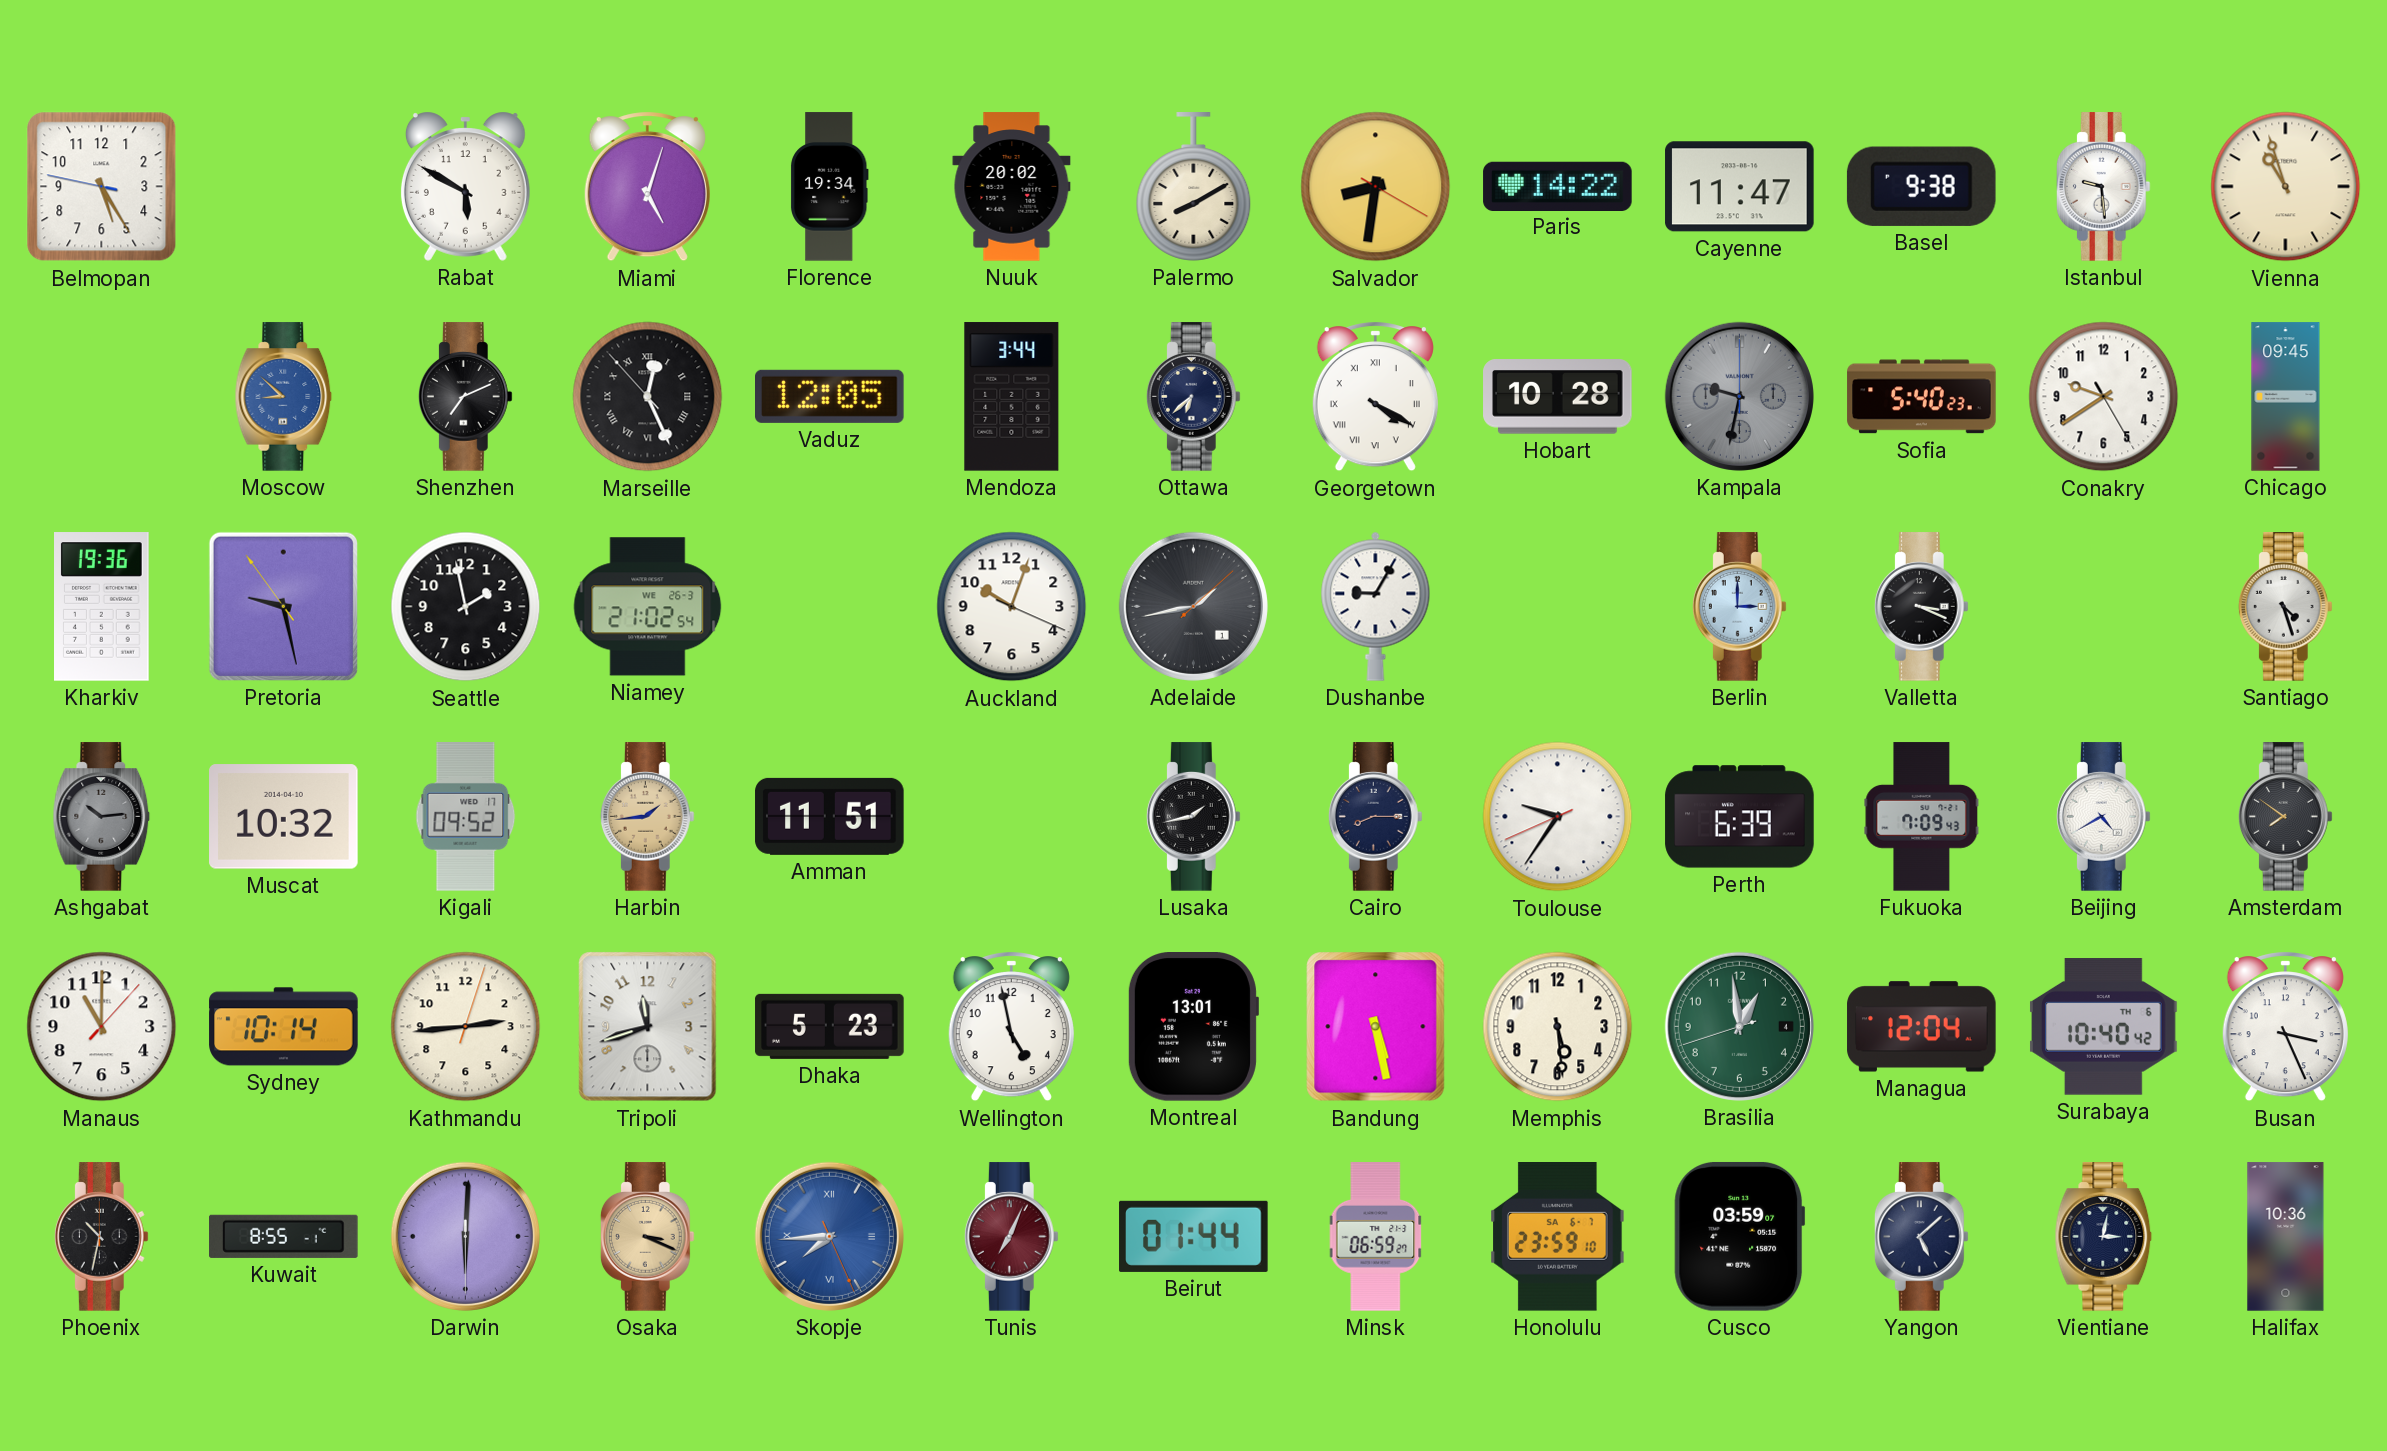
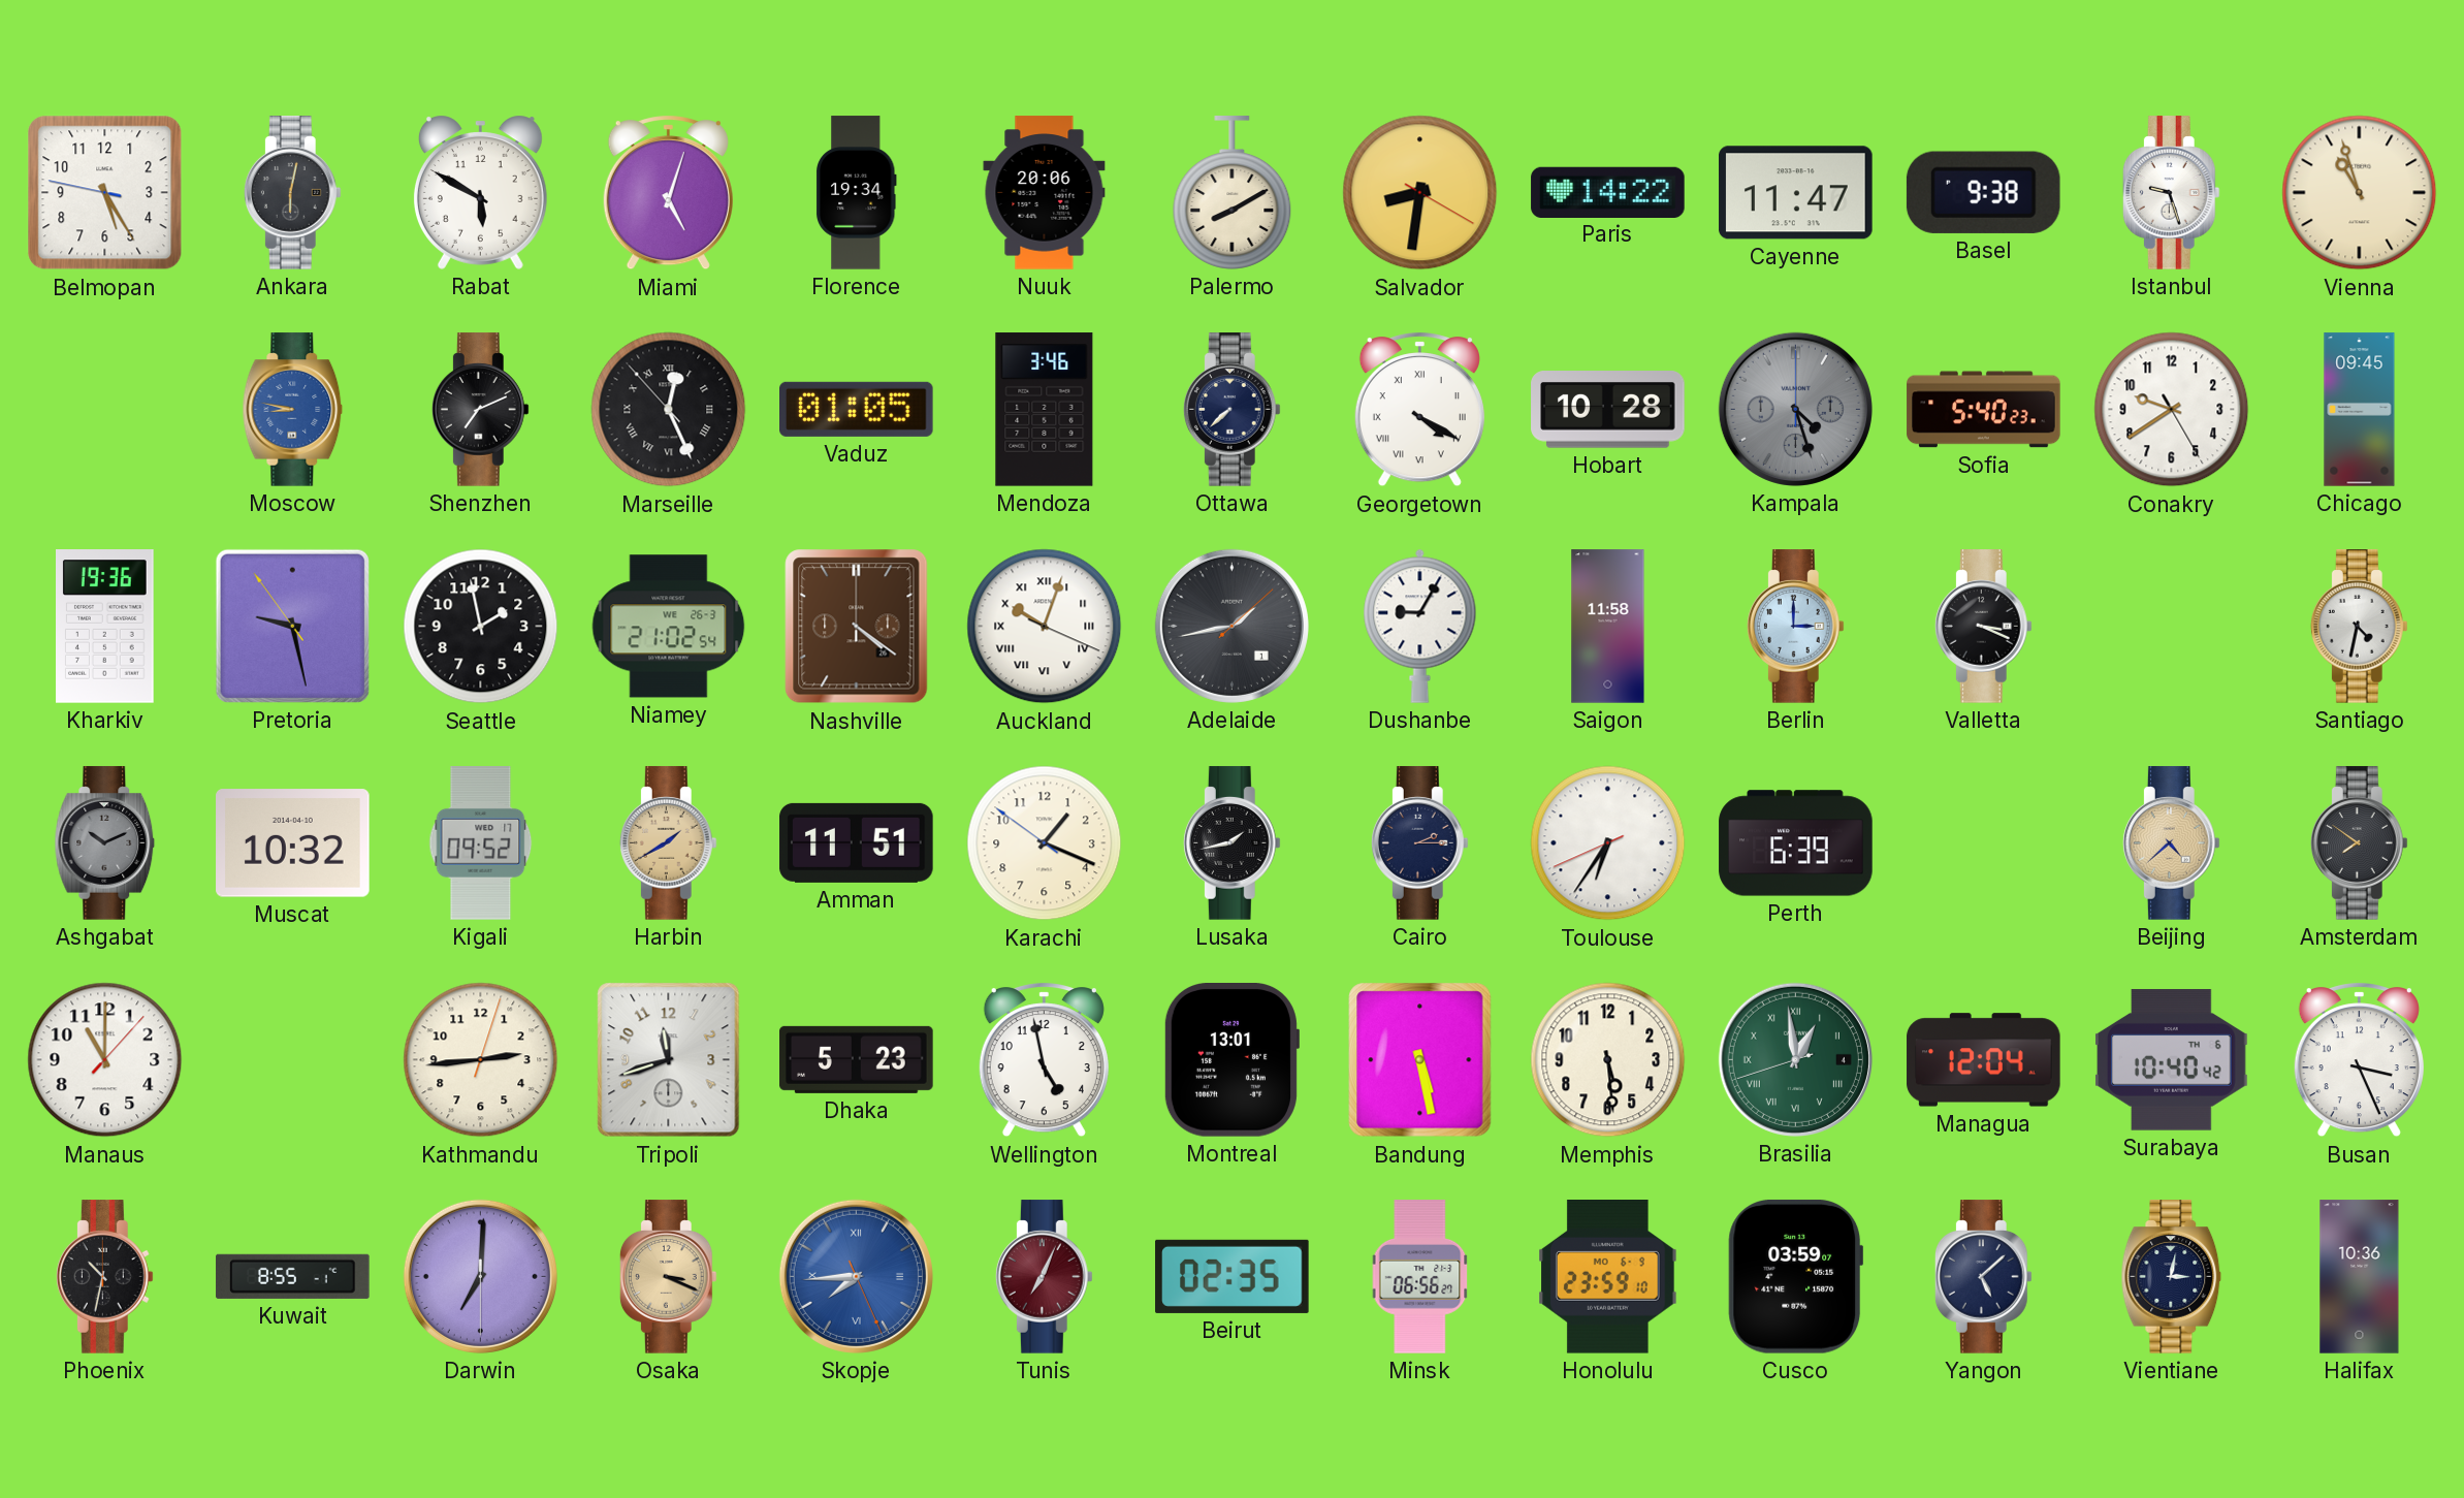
Ankara: none -> 6:02
Nuuk: 20:02 -> 20:06
Istanbul: 9:29 -> 9:27
Moscow: 8:52 -> 8:47
Vaduz: 12:05 -> 01:05
Mendoza: 3:44 -> 3:46
Ottawa: 6:38 -> 7:38
Kampala: 9:32 -> 4:27
Nashville: none -> 4:21
Auckland numerals: Arabic -> Roman
Saigon: none -> 11:58
Santiago: 4:27 -> 4:32
Ashgabat: 10:14 -> 10:11
Harbin: 1:44 -> 1:40
Karachi: none -> 1:18
Cairo: 8:15 -> 2:15
Toulouse: 9:35 -> 6:35
Fukuoka: 7:09 -> none
Beijing: 4:40 -> 4:38
Beijing dial: white -> champagne
Sydney: 10:14 -> none
Brasilia numerals: Arabic -> Roman
Darwin: 6:00 -> 7:00
Beirut: 01:44 -> 02:35
Minsk: 06:59 -> 06:56
Honolulu date: SA 6-7 -> MO 6-9
